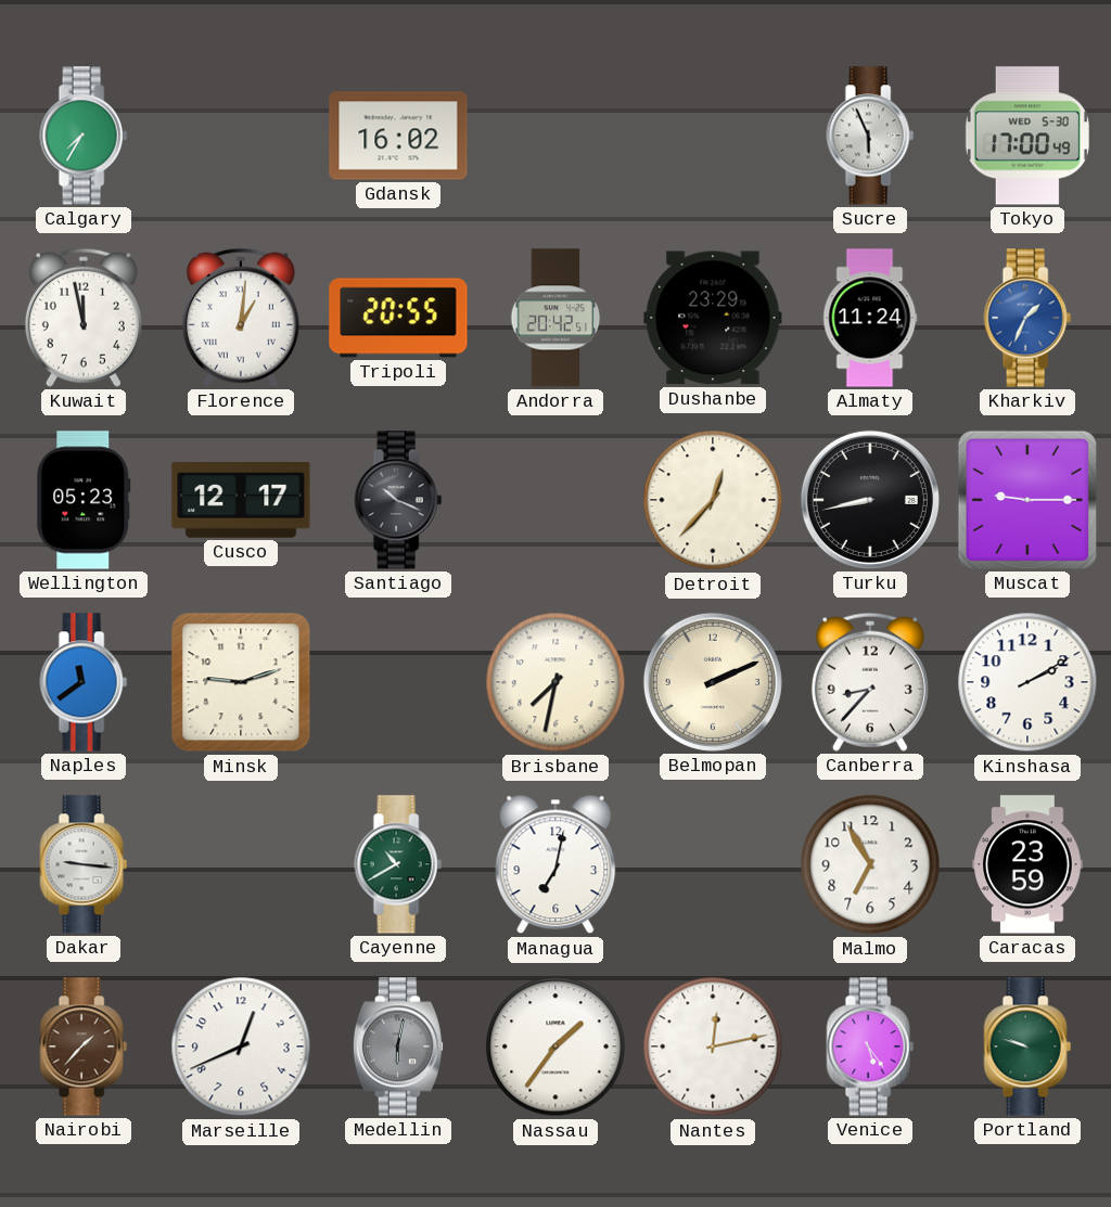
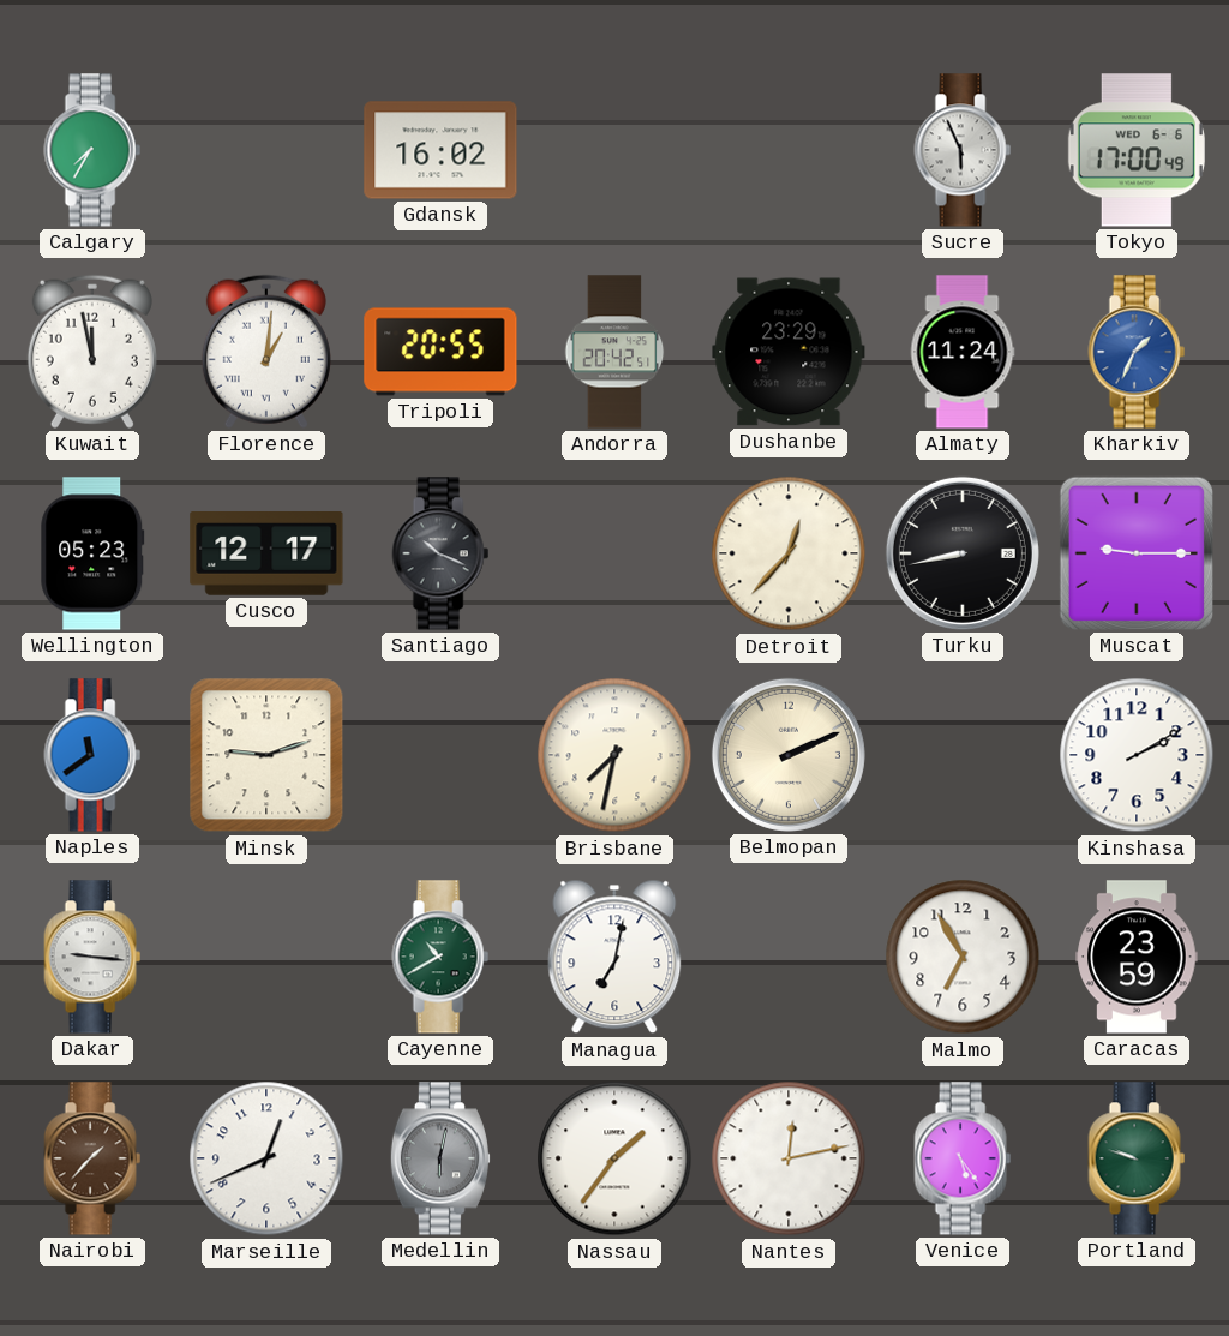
Tokyo date: WED 5-30 -> WED 6-6
Canberra: 8:37 -> none
